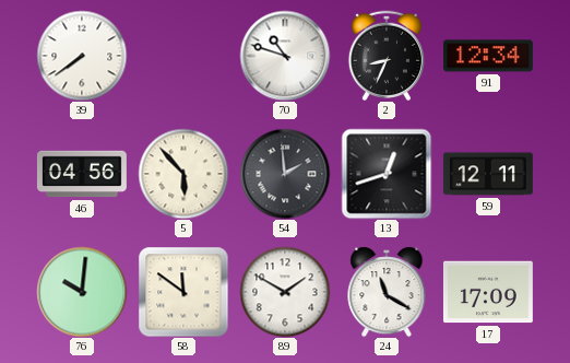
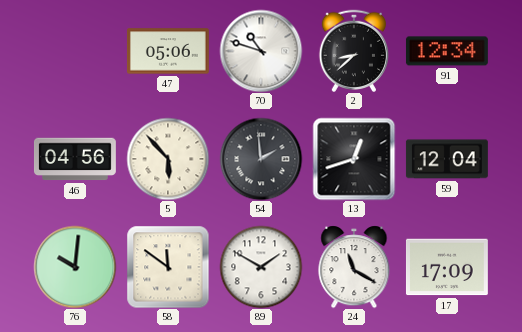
39: 7:39 -> none
47: none -> 05:06
2: 8:34 -> 8:38
59: 12:11 -> 12:04
